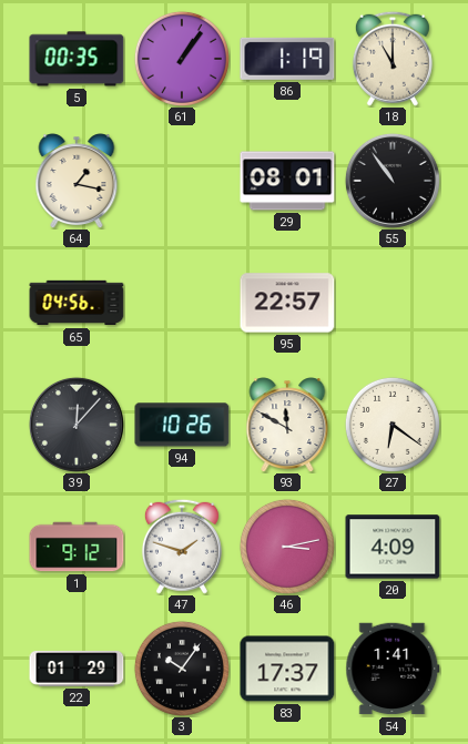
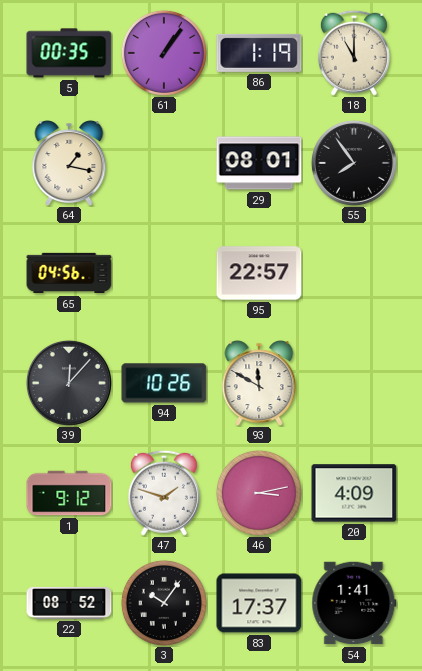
55: 10:54 -> 7:54
27: 6:21 -> none
22: 01:29 -> 08:52
